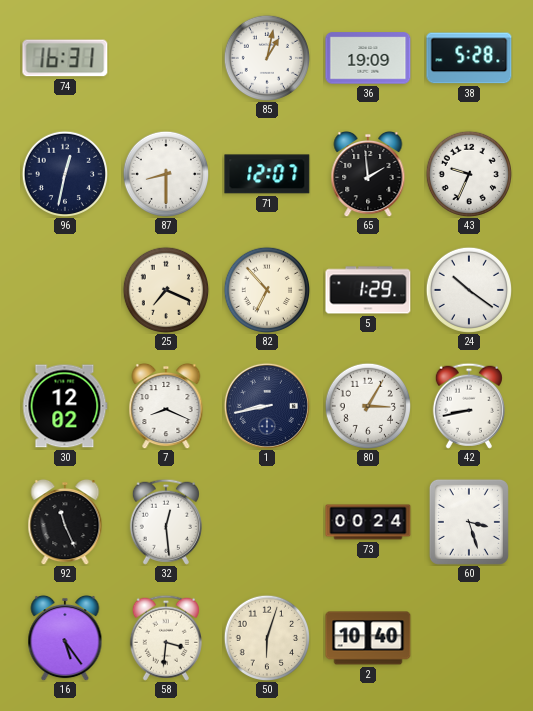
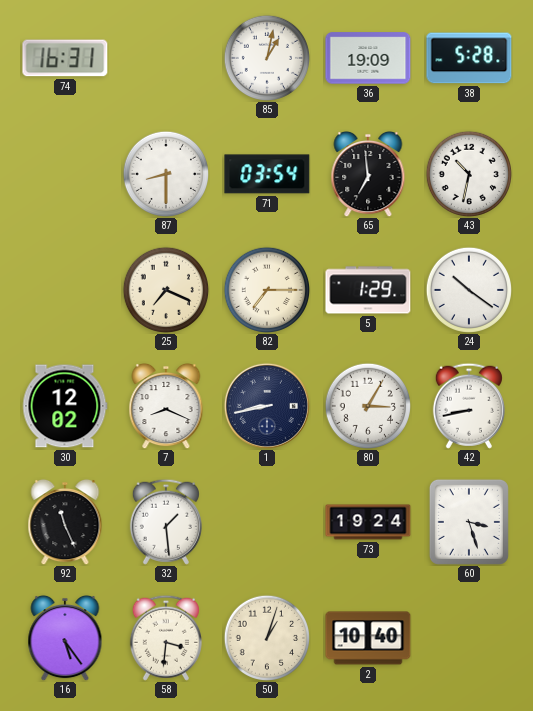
96: 12:32 -> none
71: 12:07 -> 03:54
65: 1:59 -> 6:59
43: 9:34 -> 10:32
82: 6:53 -> 7:15
32: 12:29 -> 1:29
73: 00:24 -> 19:24
50: 6:03 -> 1:03
